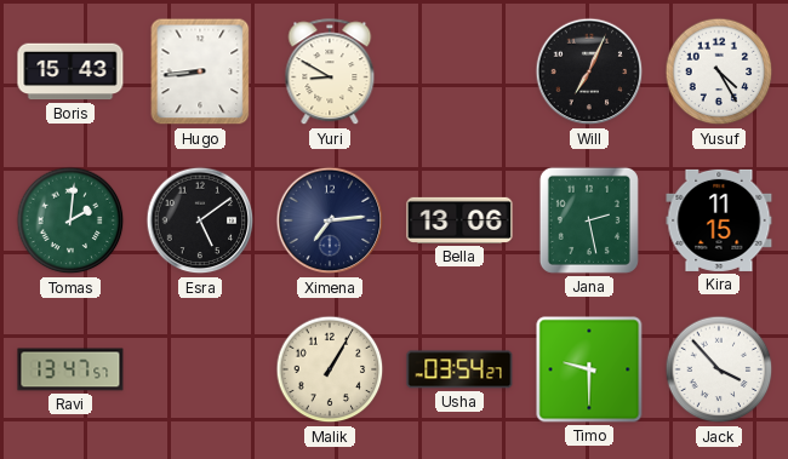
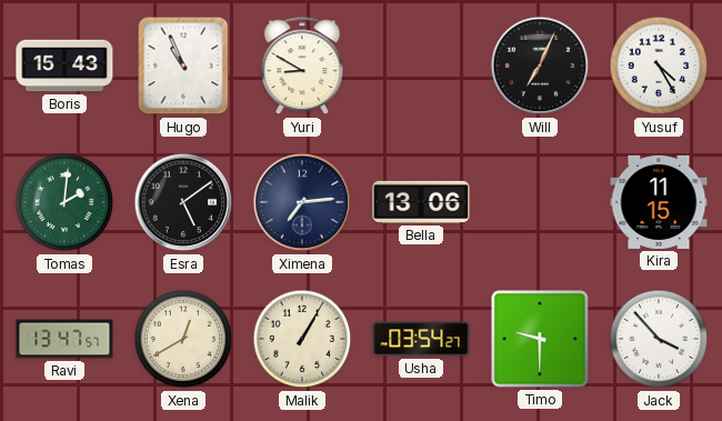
Hugo: 8:44 -> 10:56
Jana: 2:28 -> none
Xena: none -> 12:40
